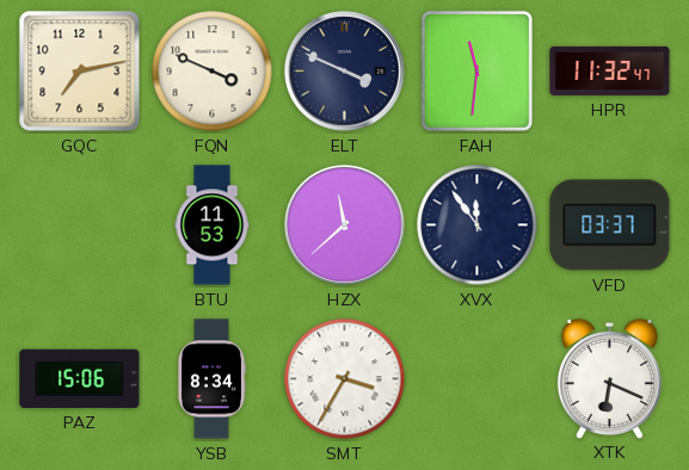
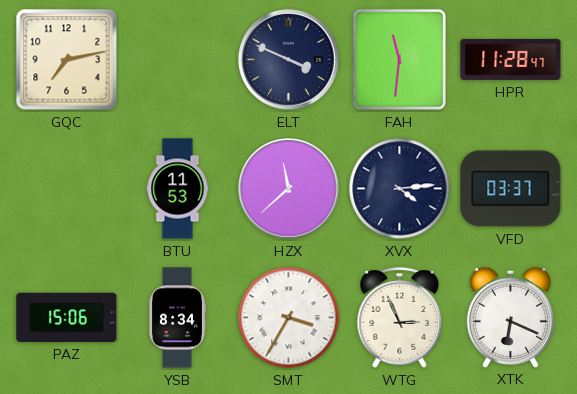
FQN: 3:49 -> none
HPR: 11:32 -> 11:28
XVX: 11:54 -> 4:14
WTG: none -> 2:56
